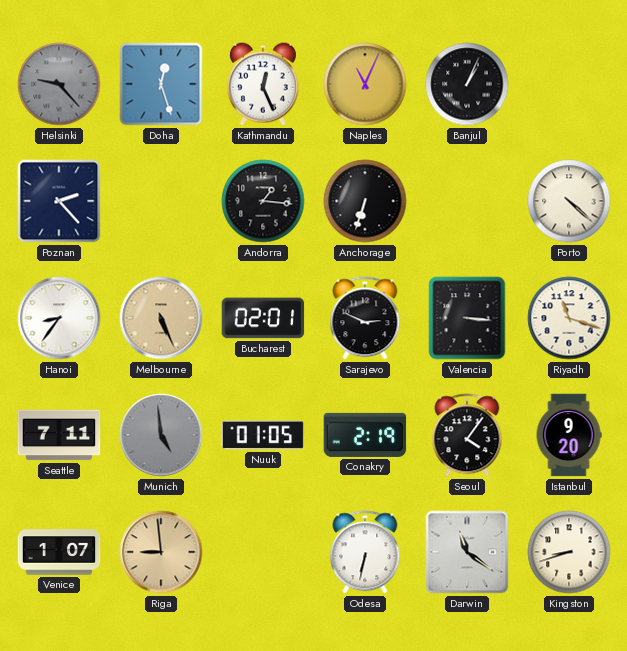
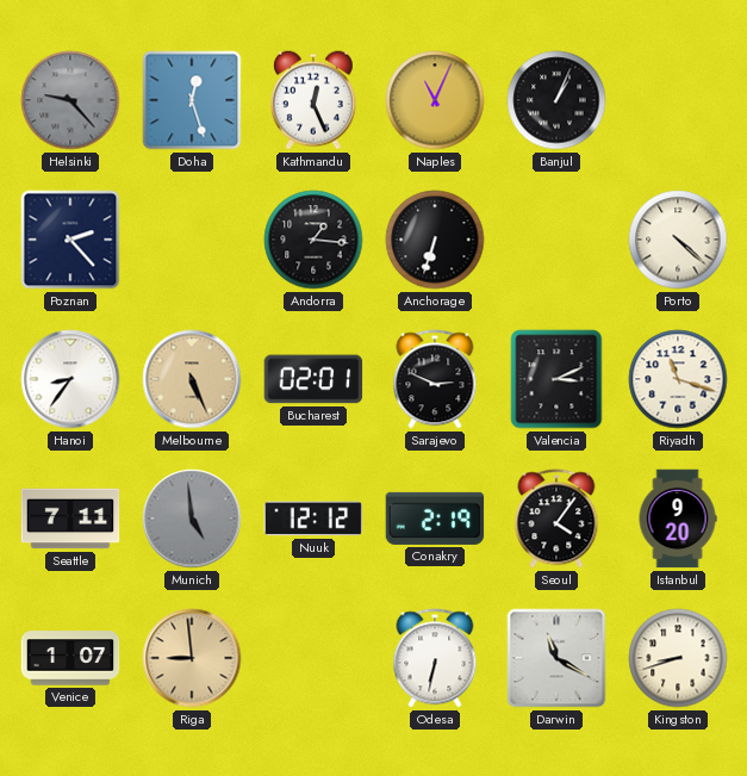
Valencia: 3:16 -> 3:11
Nuuk: 01:05 -> 12:12
Darwin: 11:21 -> 11:20
